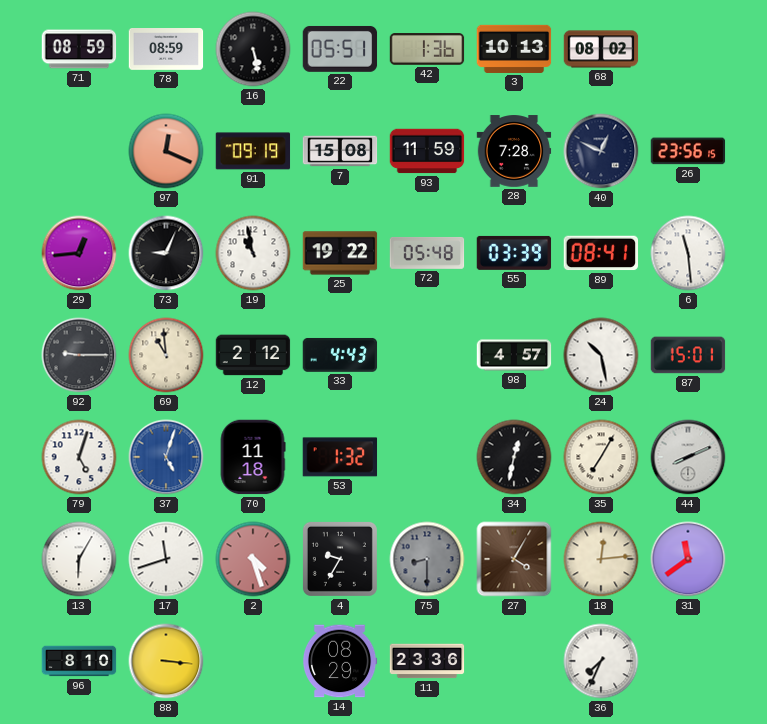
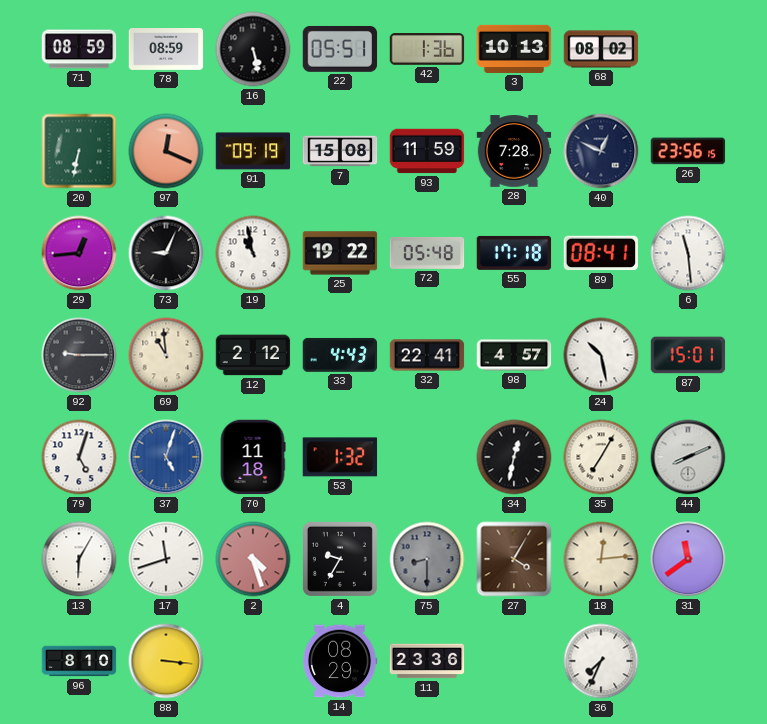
20: none -> 6:32
55: 03:39 -> 17:18
32: none -> 22:41
